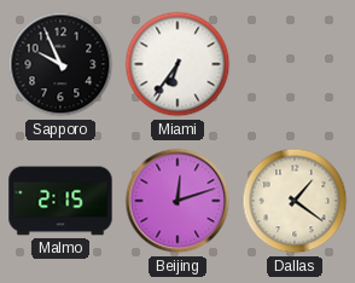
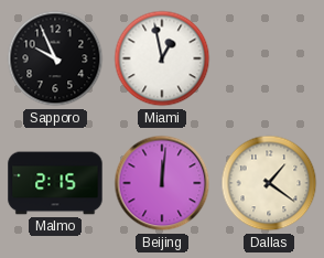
Miami: 6:36 -> 12:58
Beijing: 12:12 -> 12:01
